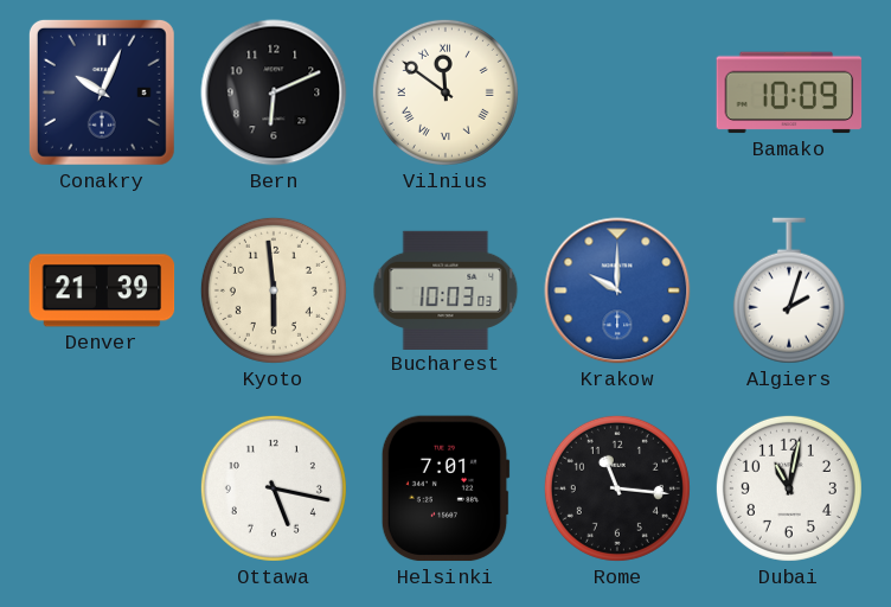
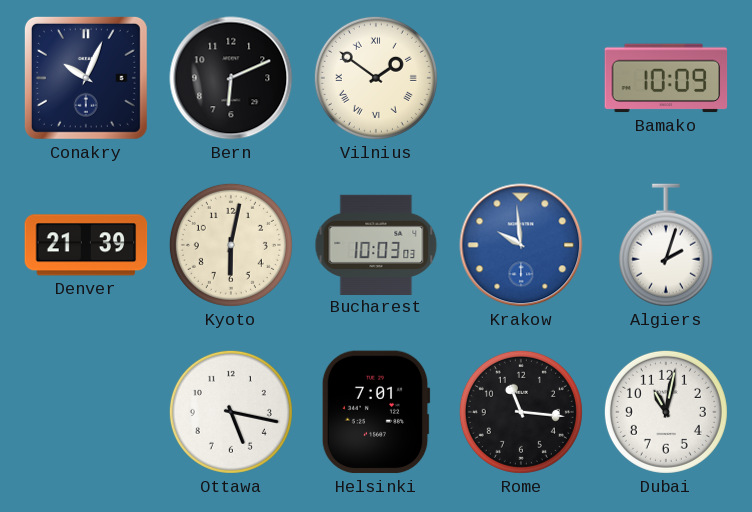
Vilnius: 11:51 -> 1:51
Kyoto: 5:59 -> 6:02
Krakow: 10:00 -> 9:59
